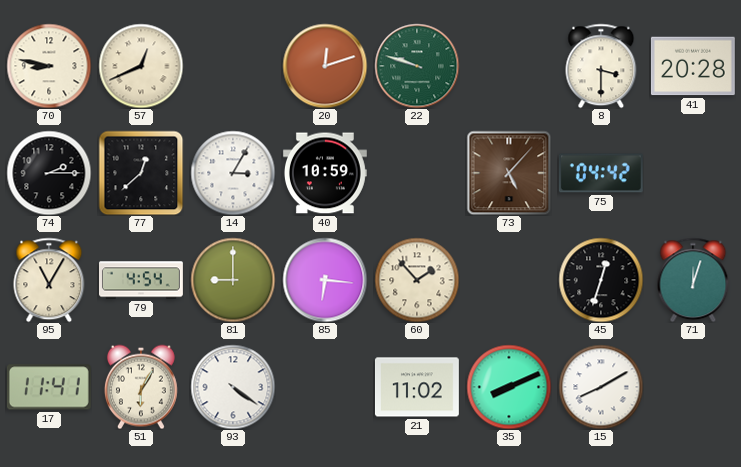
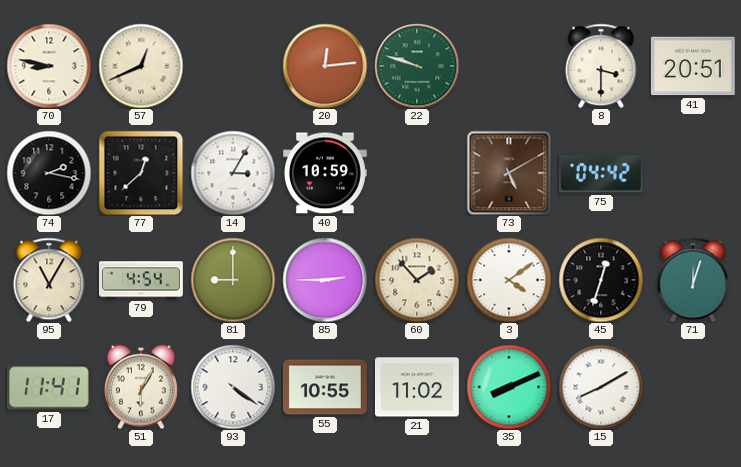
20: 12:12 -> 12:14
41: 20:28 -> 20:51
74: 2:15 -> 2:17
73: 5:07 -> 5:10
85: 6:16 -> 2:45
3: none -> 4:09
55: none -> 10:55
